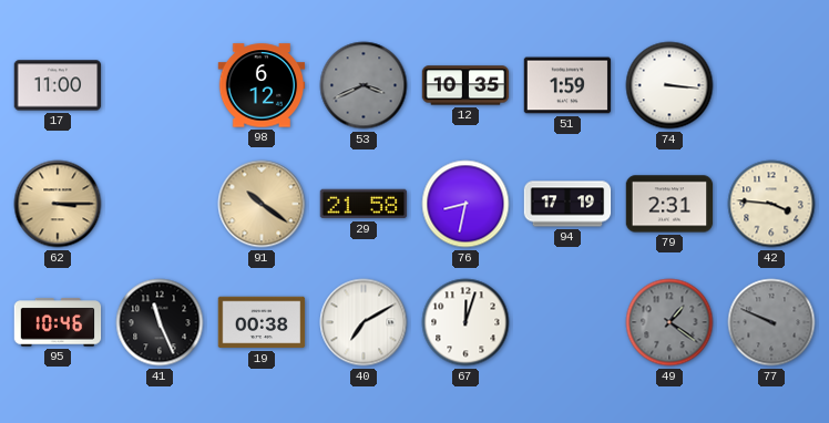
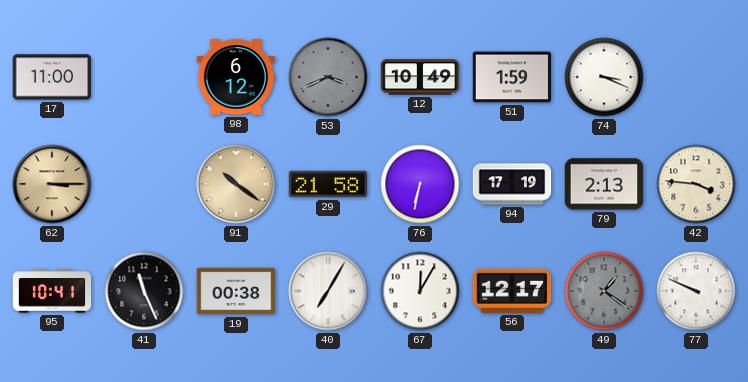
12: 10:35 -> 10:49
74: 3:16 -> 3:19
76: 8:32 -> 6:32
79: 2:31 -> 2:13
95: 10:46 -> 10:41
40: 7:10 -> 7:05
67: 12:03 -> 12:05
56: none -> 12:17
77 dial: grey -> white
